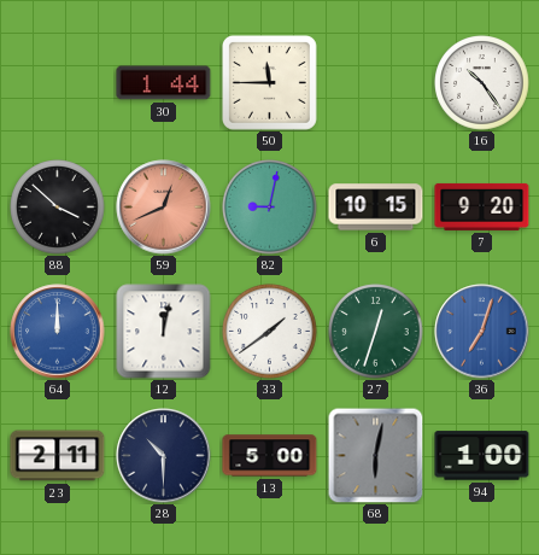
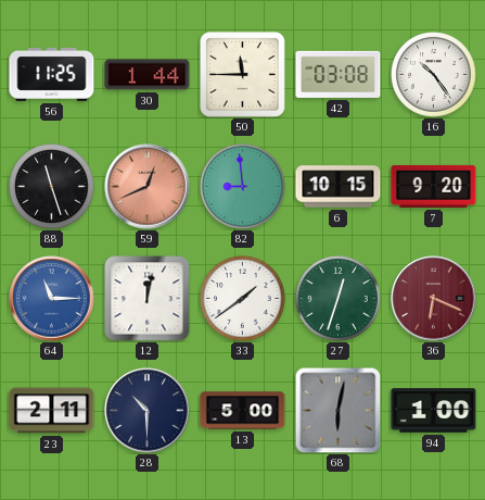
56: none -> 11:25
42: none -> 03:08
88: 3:52 -> 11:27
82: 9:02 -> 8:59
64: 12:00 -> 11:15
36: 7:03 -> 6:19
36 dial: blue -> burgundy
